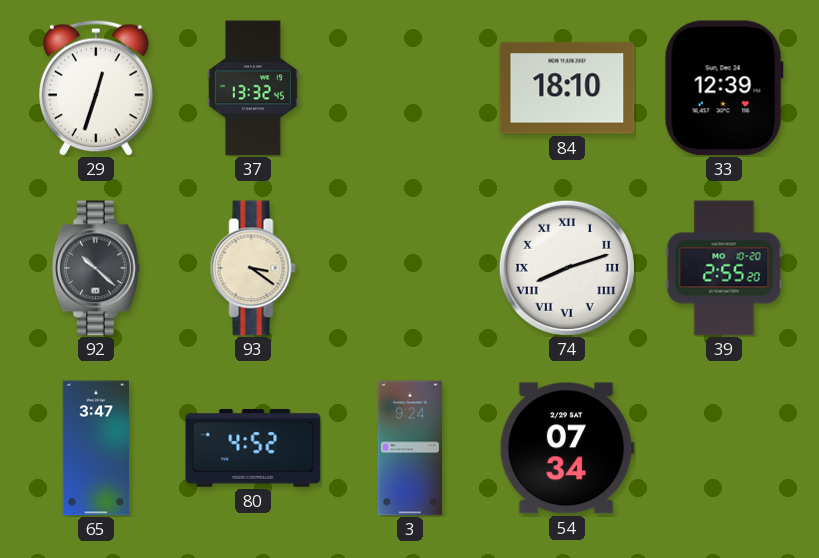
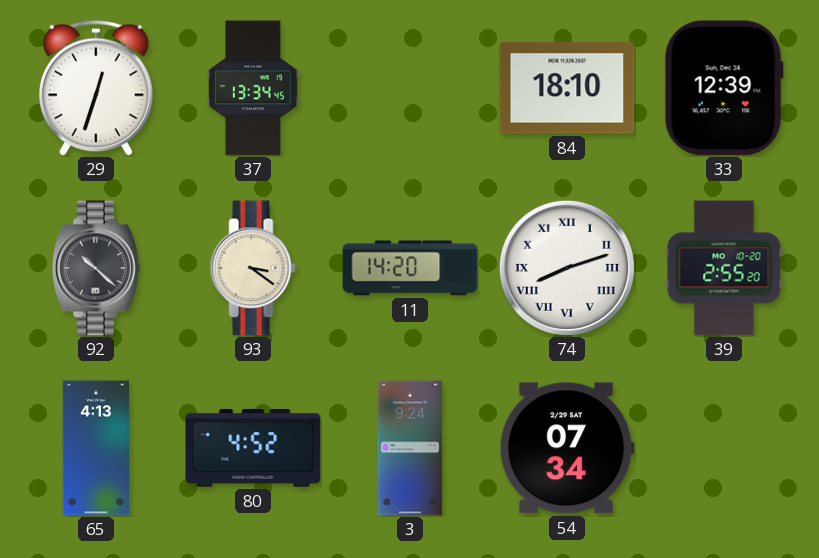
37: 13:32 -> 13:34
11: none -> 14:20
65: 3:47 -> 4:13
